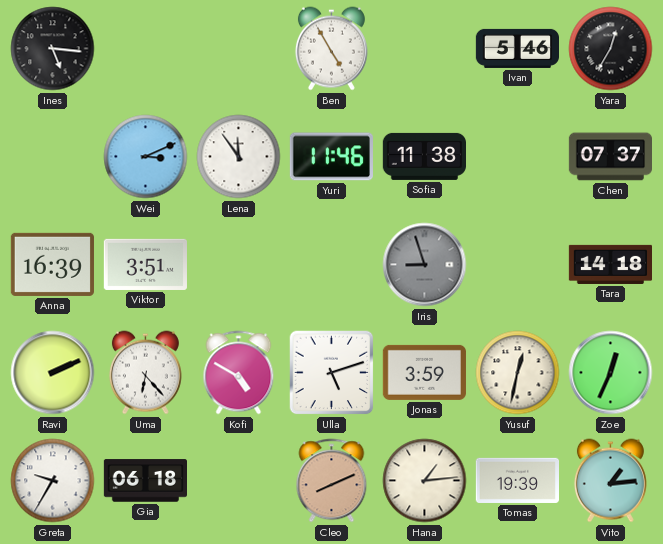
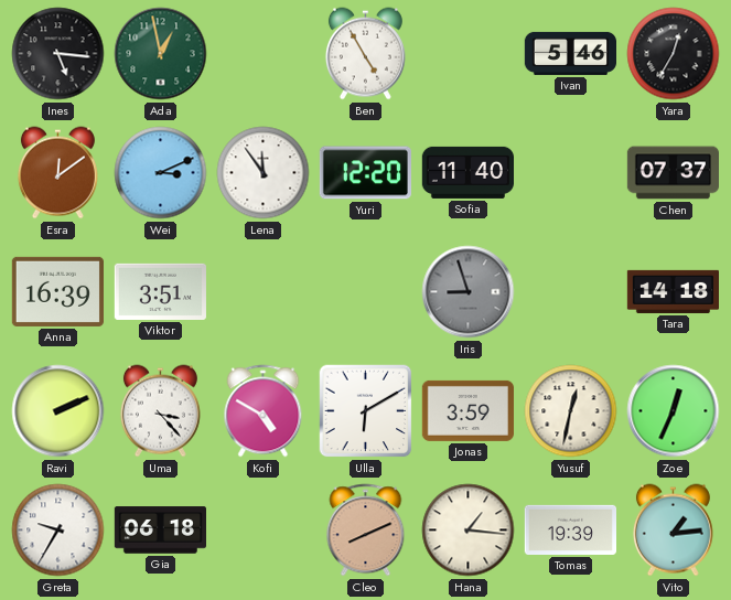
Ada: none -> 12:58
Esra: none -> 12:09
Yuri: 11:46 -> 12:20
Sofia: 11:38 -> 11:40
Uma: 6:23 -> 3:23
Ulla: 5:12 -> 6:10
Hana: 1:14 -> 1:16
